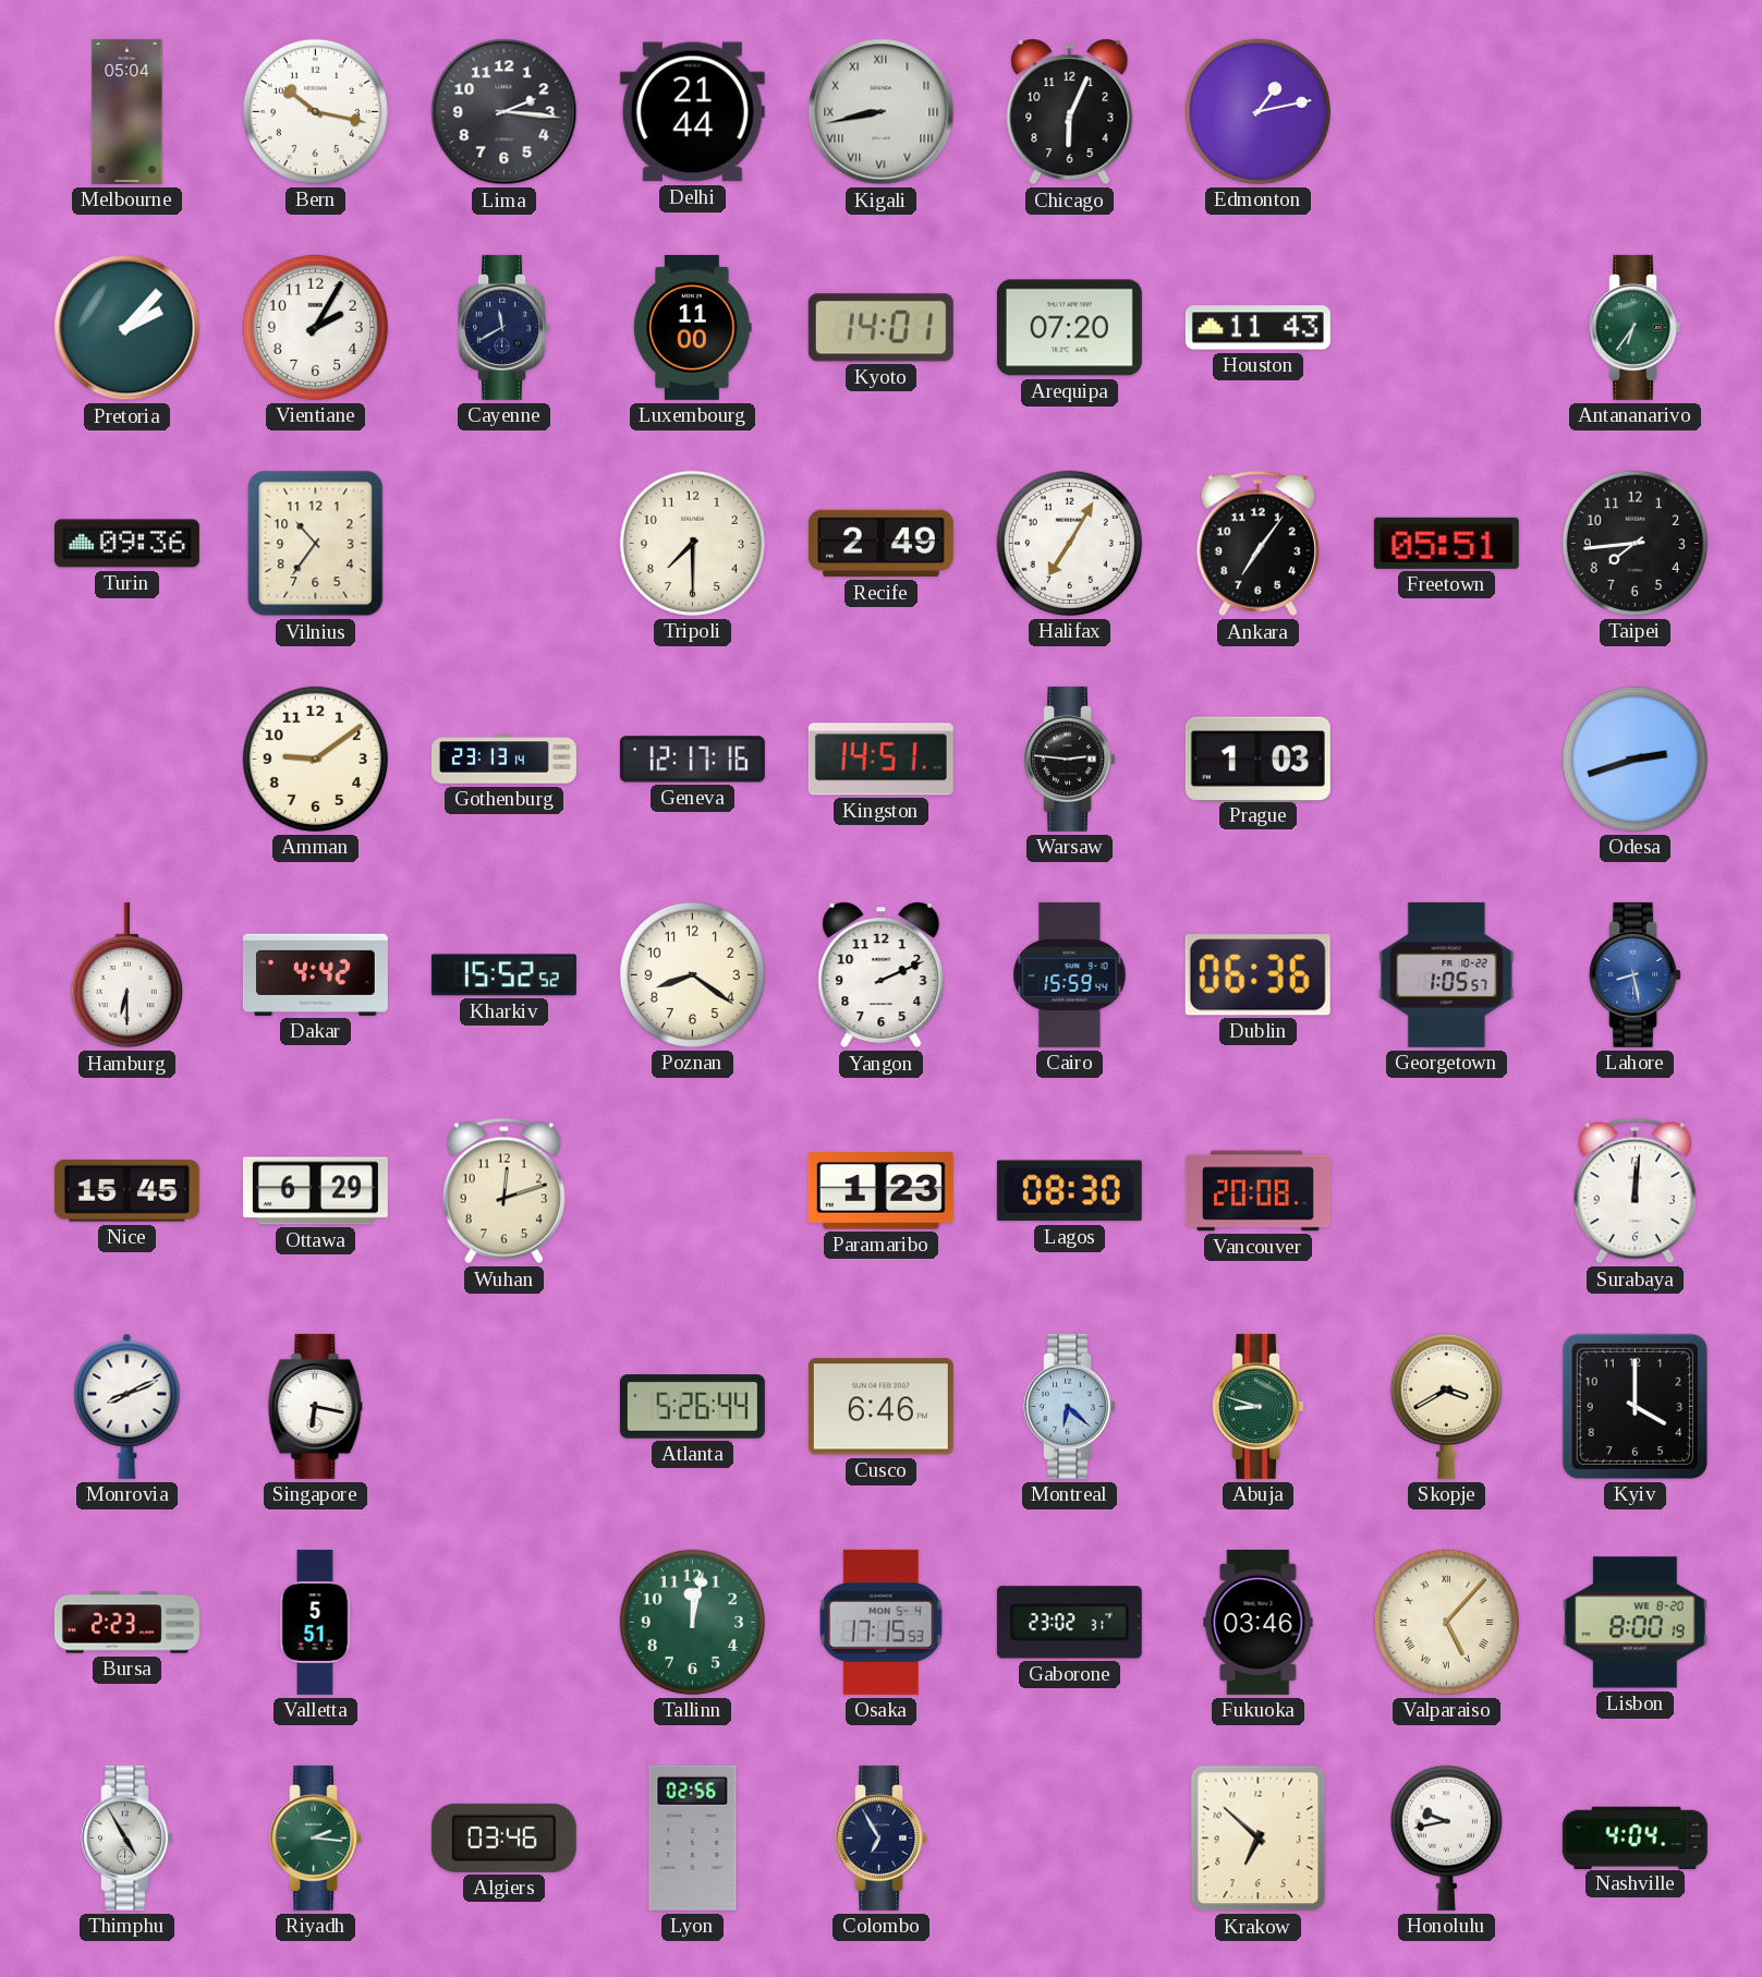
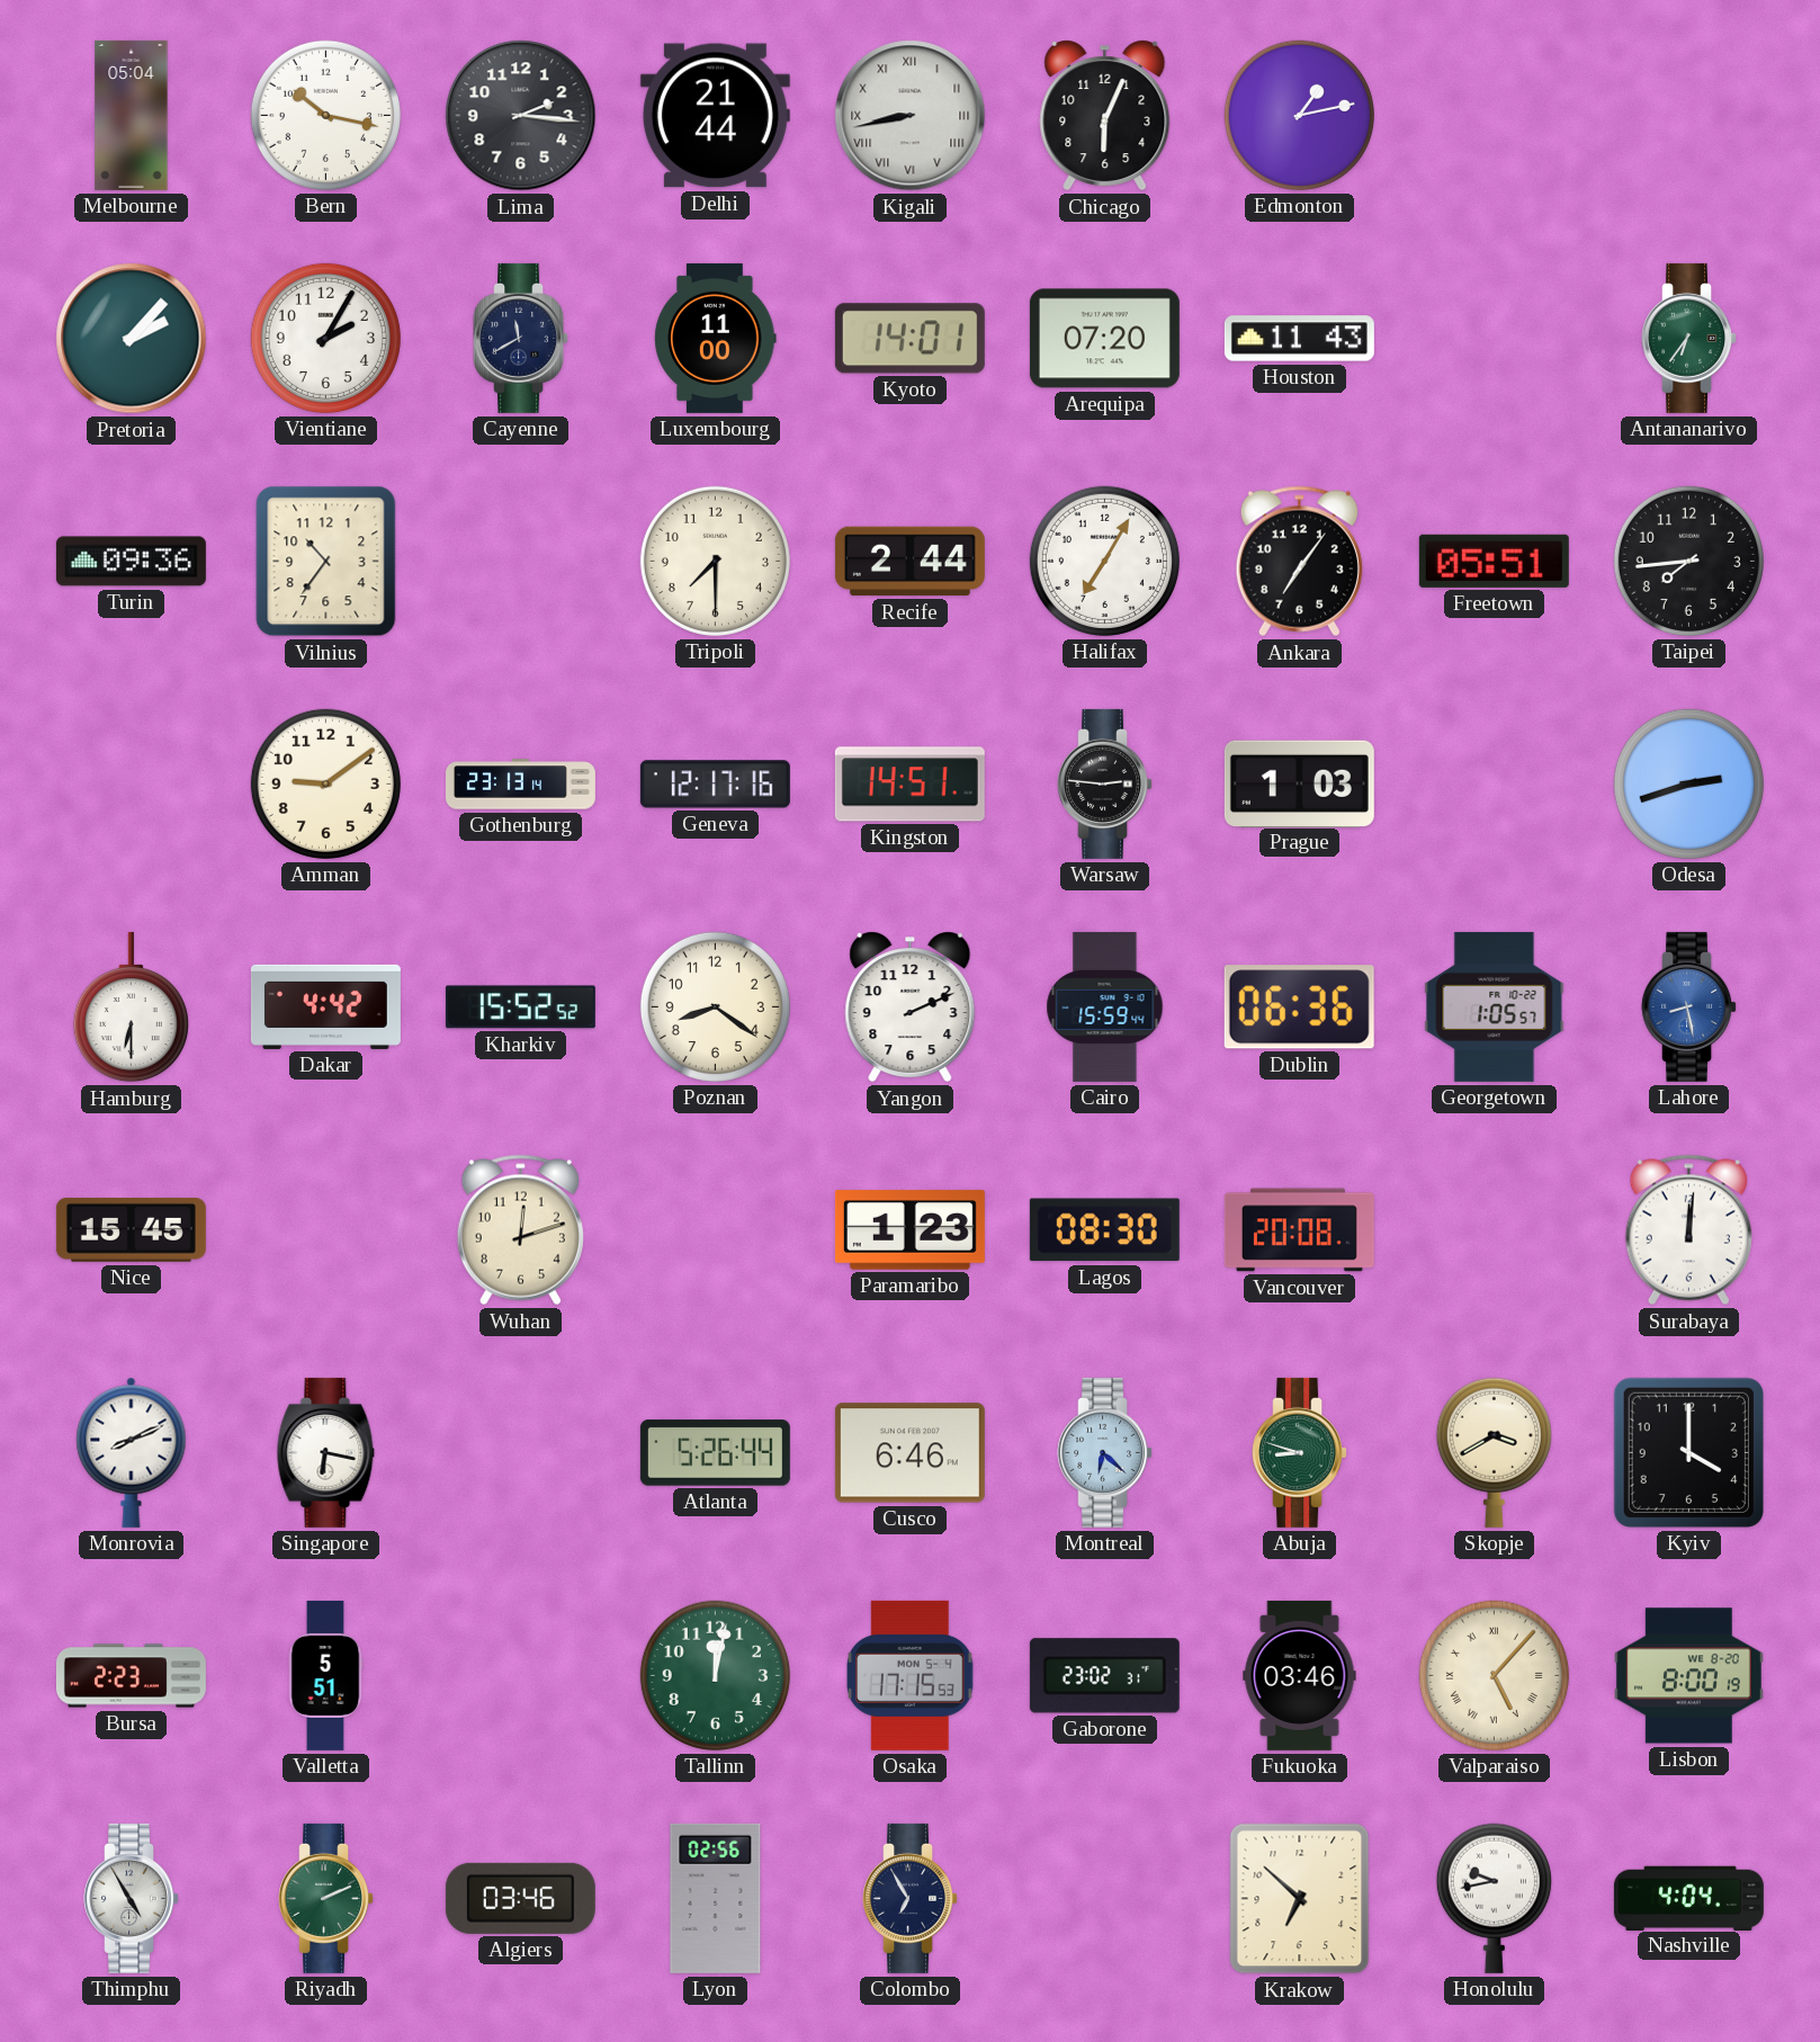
Recife: 2:49 -> 2:44
Ottawa: 6:29 -> none
Riyadh: 2:16 -> 2:11
